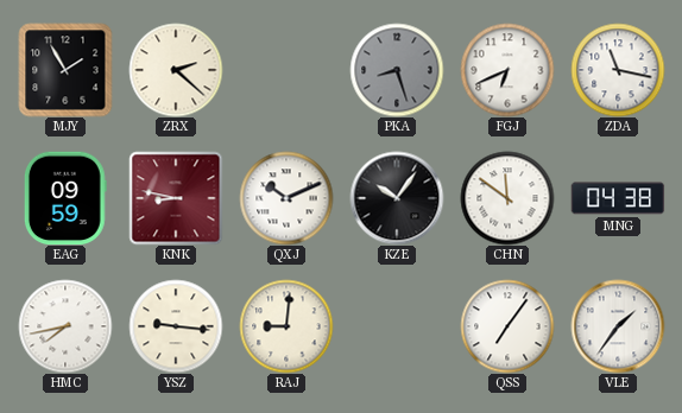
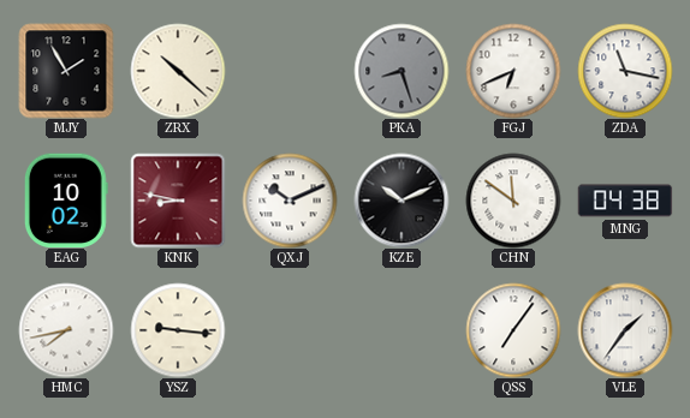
ZRX: 2:22 -> 10:22
EAG: 09:59 -> 10:02
KZE: 10:06 -> 10:11
RAJ: 9:01 -> none
